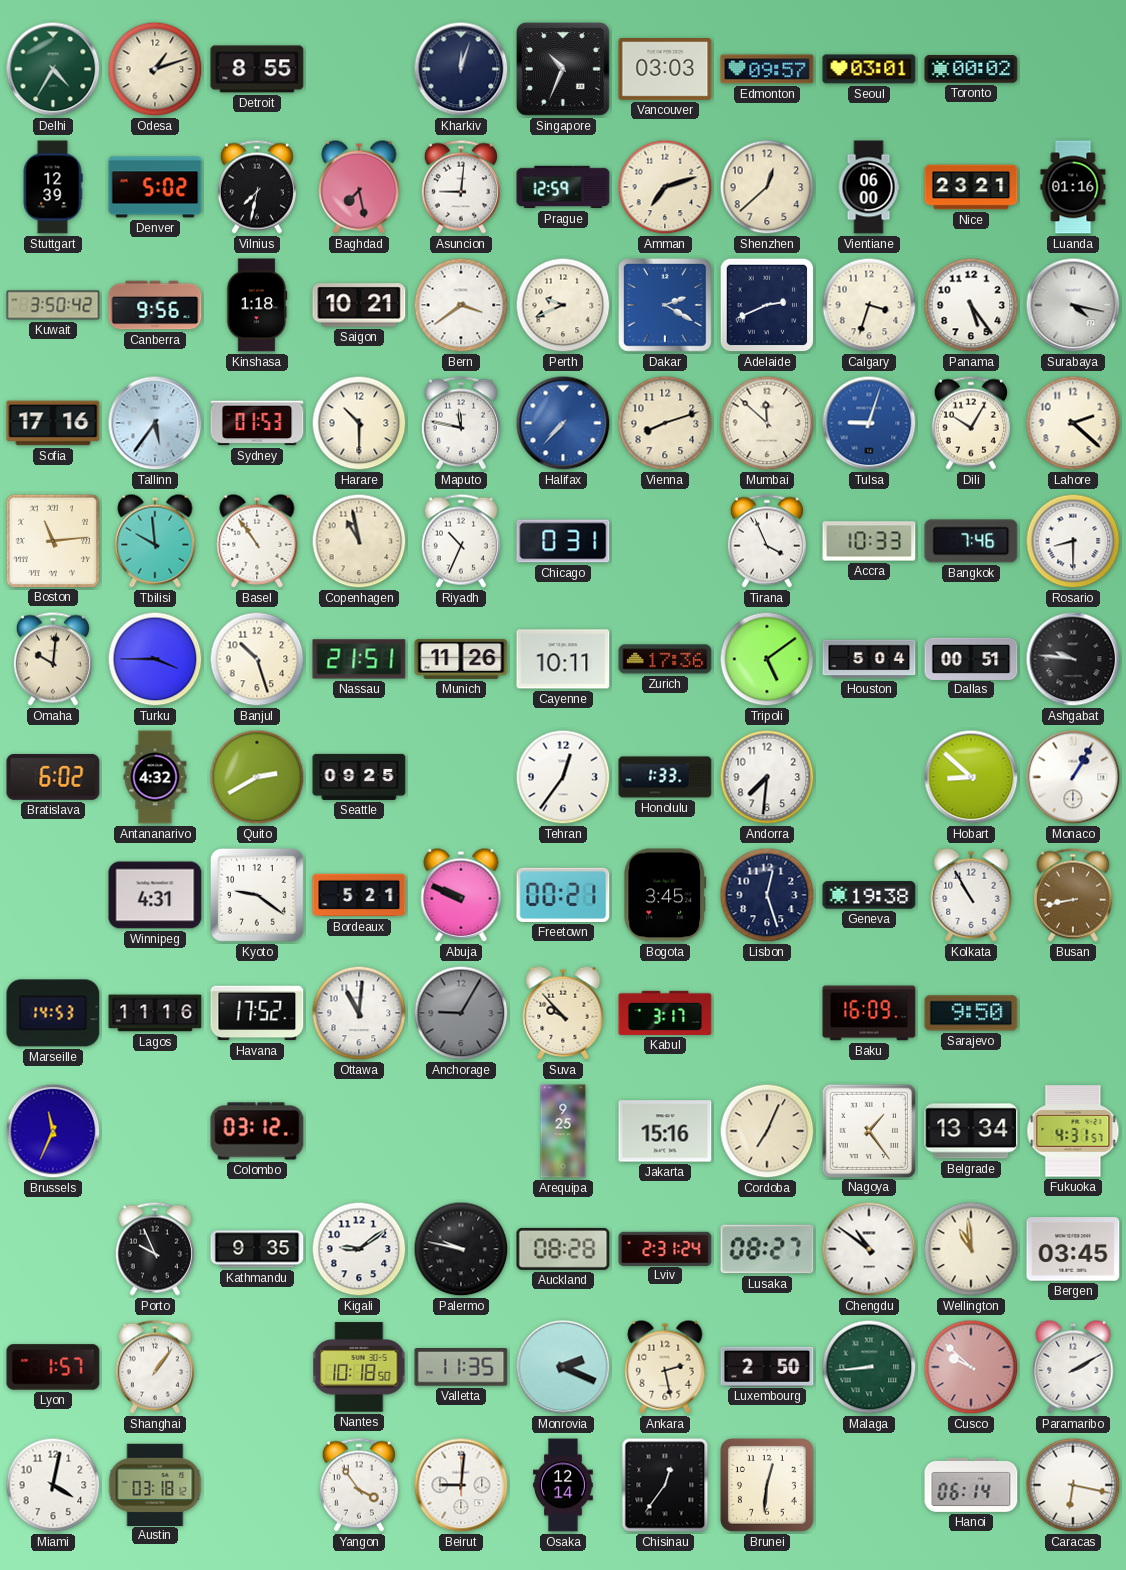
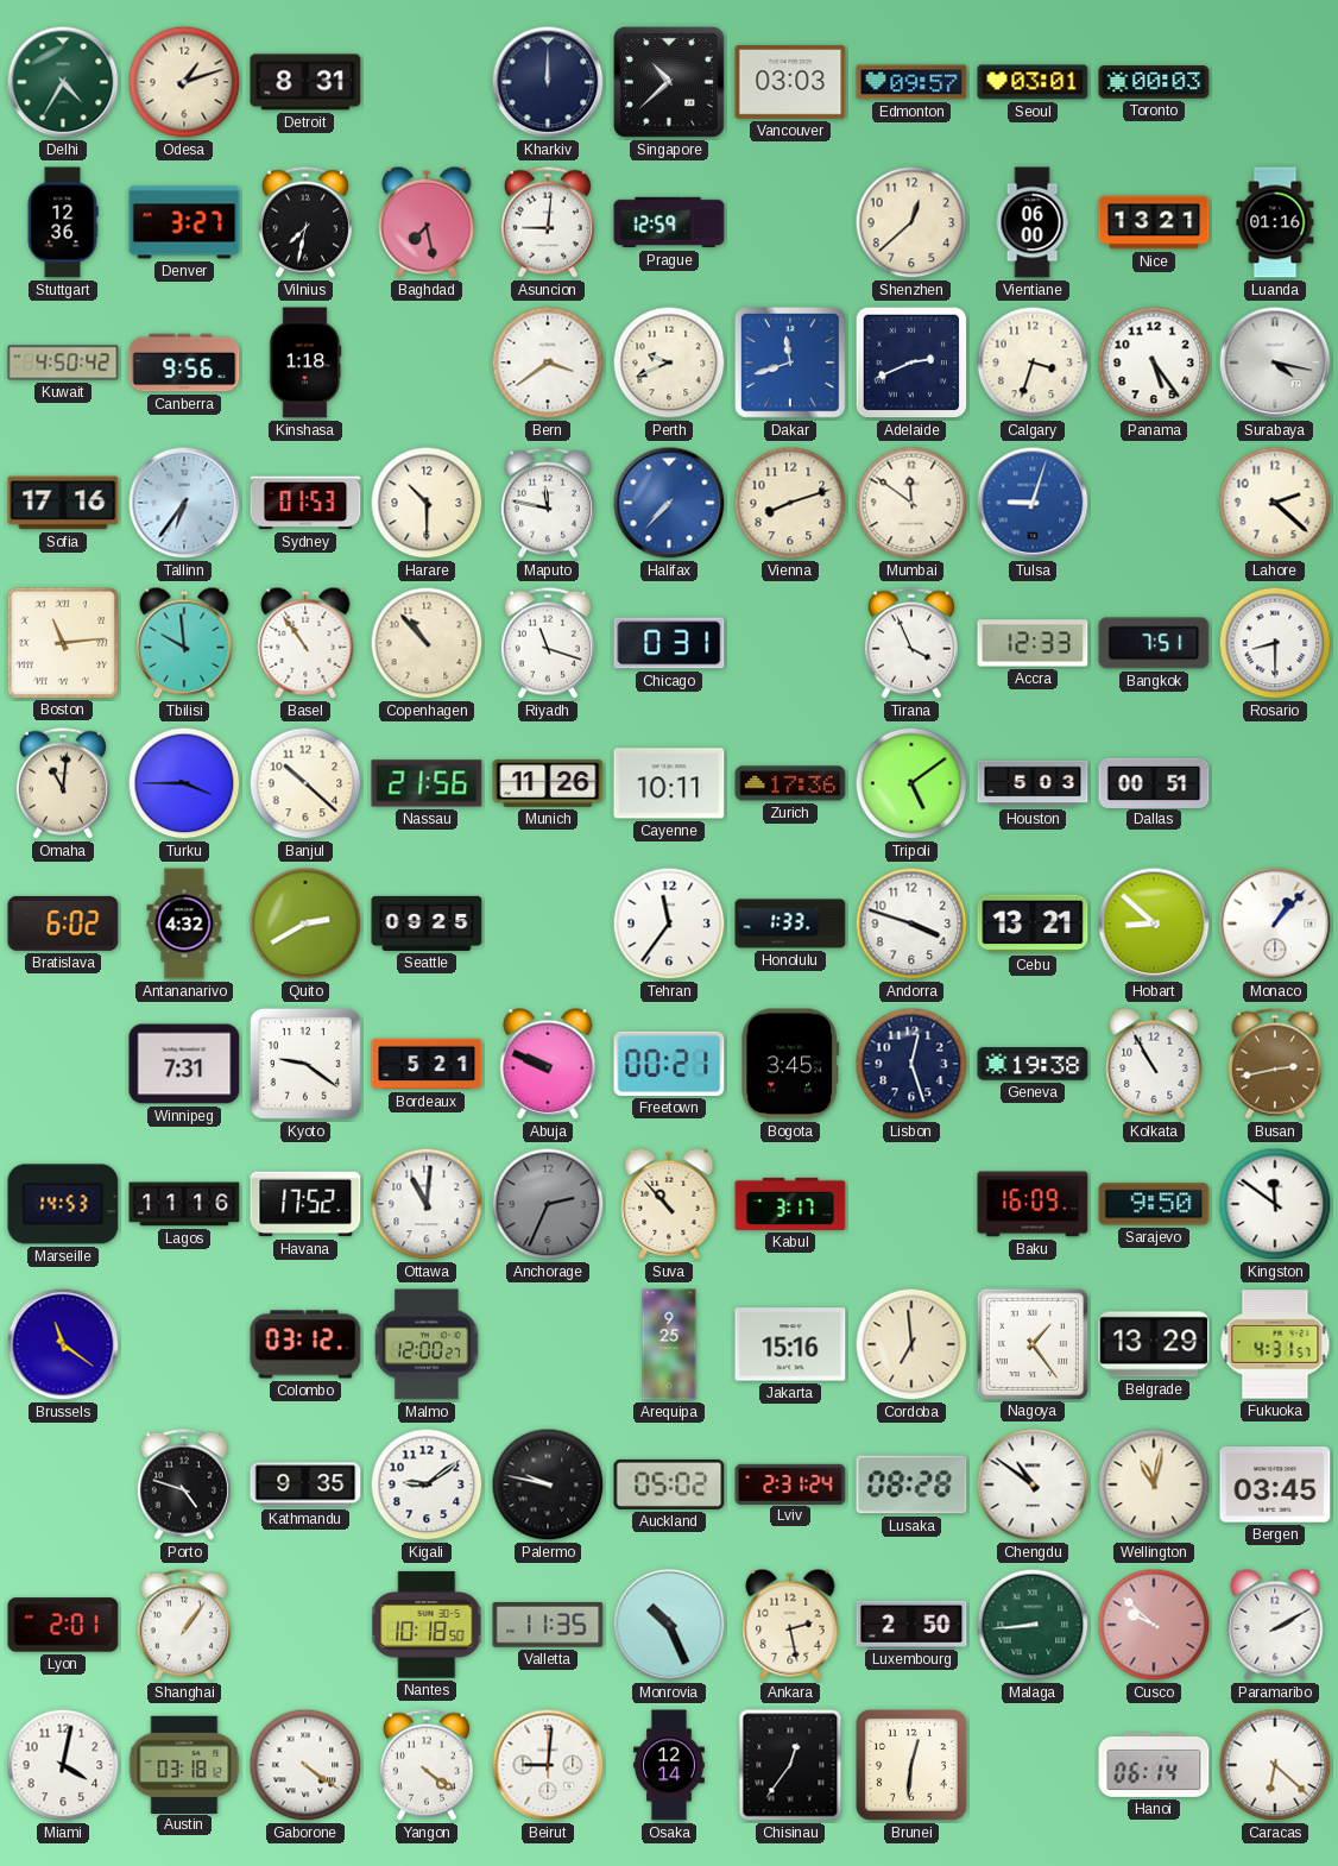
Detroit: 8:55 -> 8:31
Kharkiv: 12:03 -> 12:00
Singapore: 10:34 -> 10:38
Toronto: 00:02 -> 00:03
Stuttgart: 12:39 -> 12:36
Denver: 5:02 -> 3:27
Amman: 7:12 -> none
Nice: 23:21 -> 13:21
Kuwait: 3:50 -> 4:50
Saigon: 10:21 -> none
Dakar: 2:20 -> 11:42
Tallinn: 5:36 -> 6:36
Mumbai: 11:52 -> 11:51
Dili: 10:05 -> none
Copenhagen: 10:58 -> 10:53
Riyadh: 10:34 -> 11:18
Accra: 10:33 -> 12:33
Bangkok: 7:46 -> 7:51
Omaha: 10:01 -> 11:01
Banjul: 10:27 -> 10:22
Nassau: 21:51 -> 21:56
Houston: 5:04 -> 5:03
Ashgabat: 9:46 -> none
Tehran: 12:36 -> 11:36
Andorra: 7:31 -> 3:48
Cebu: none -> 13:21
Monaco: 1:05 -> 1:07
Winnipeg: 4:31 -> 7:31
Busan: 8:43 -> 2:43
Anchorage: 9:05 -> 2:34
Suva: 9:53 -> 10:53
Kingston: none -> 11:51
Brussels: 11:34 -> 11:21
Malmo: none -> 12:00
Cordoba: 7:04 -> 6:59
Belgrade: 13:34 -> 13:29
Porto: 9:56 -> 4:48
Auckland: 08:28 -> 05:02
Lusaka: 08:27 -> 08:28
Wellington: 10:59 -> 11:02
Lyon: 1:57 -> 2:01
Monrovia: 2:19 -> 10:26
Gaborone: none -> 4:21
Yangon: 3:54 -> 4:21
Caracas: 6:17 -> 6:22
